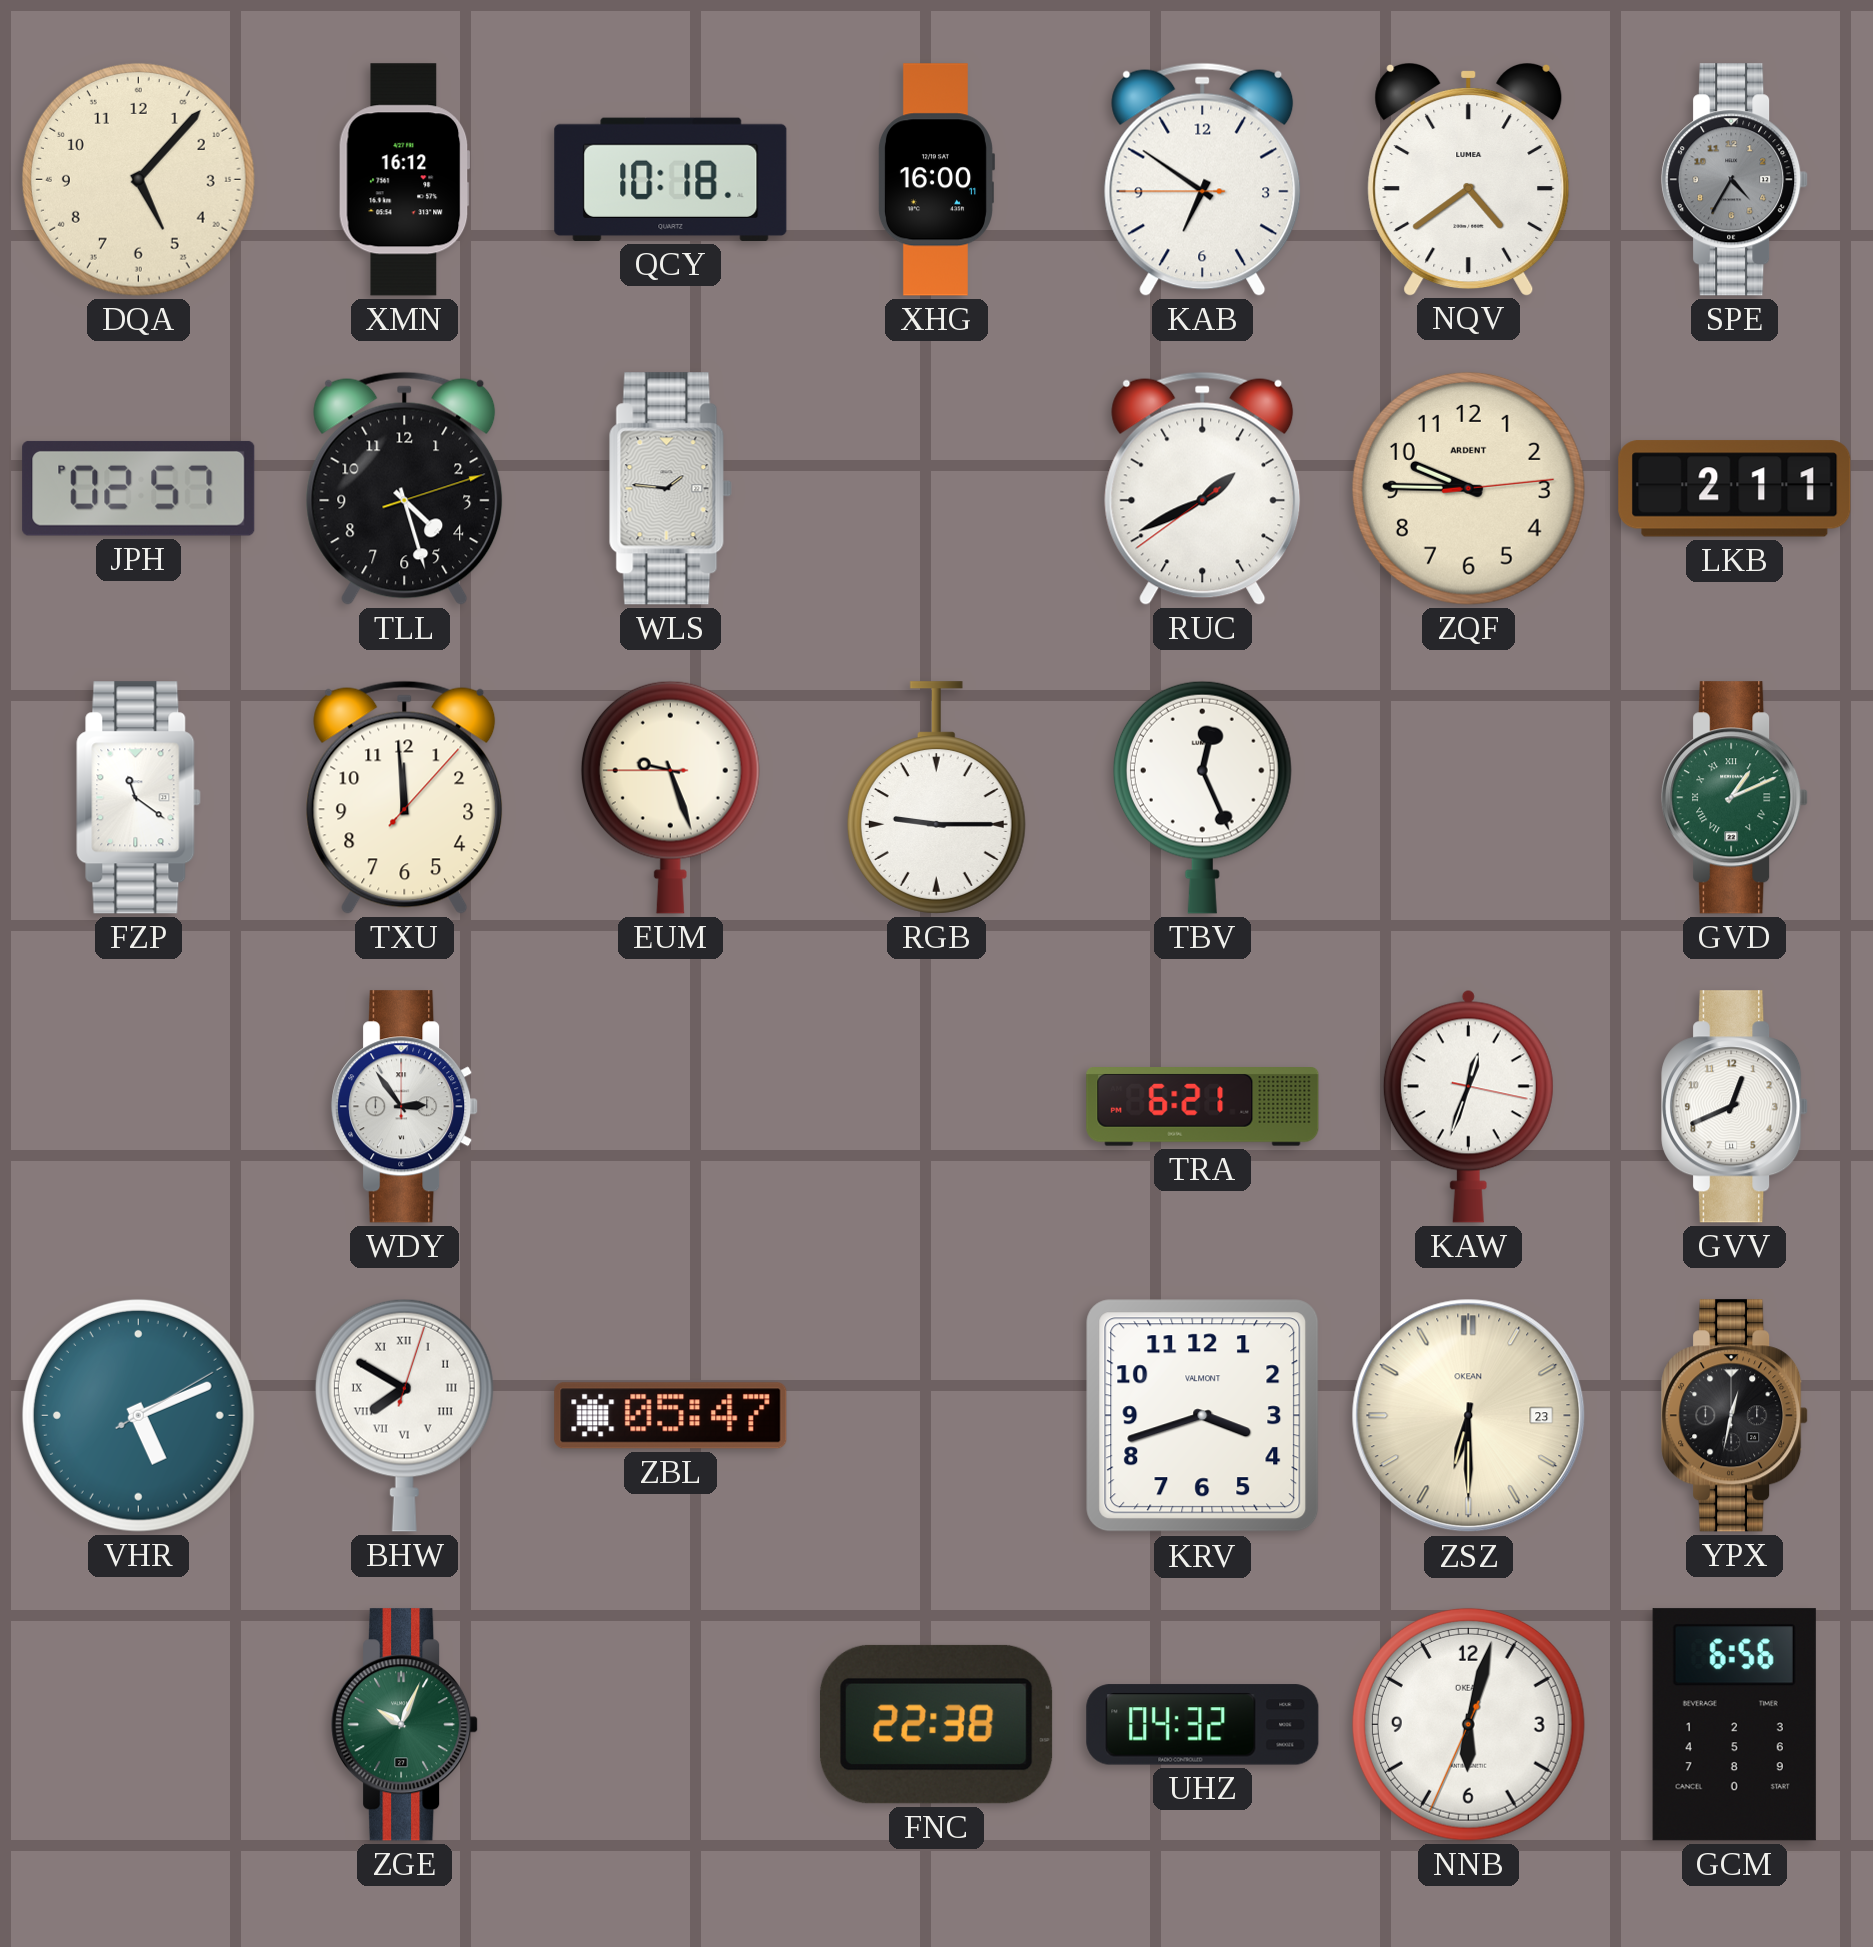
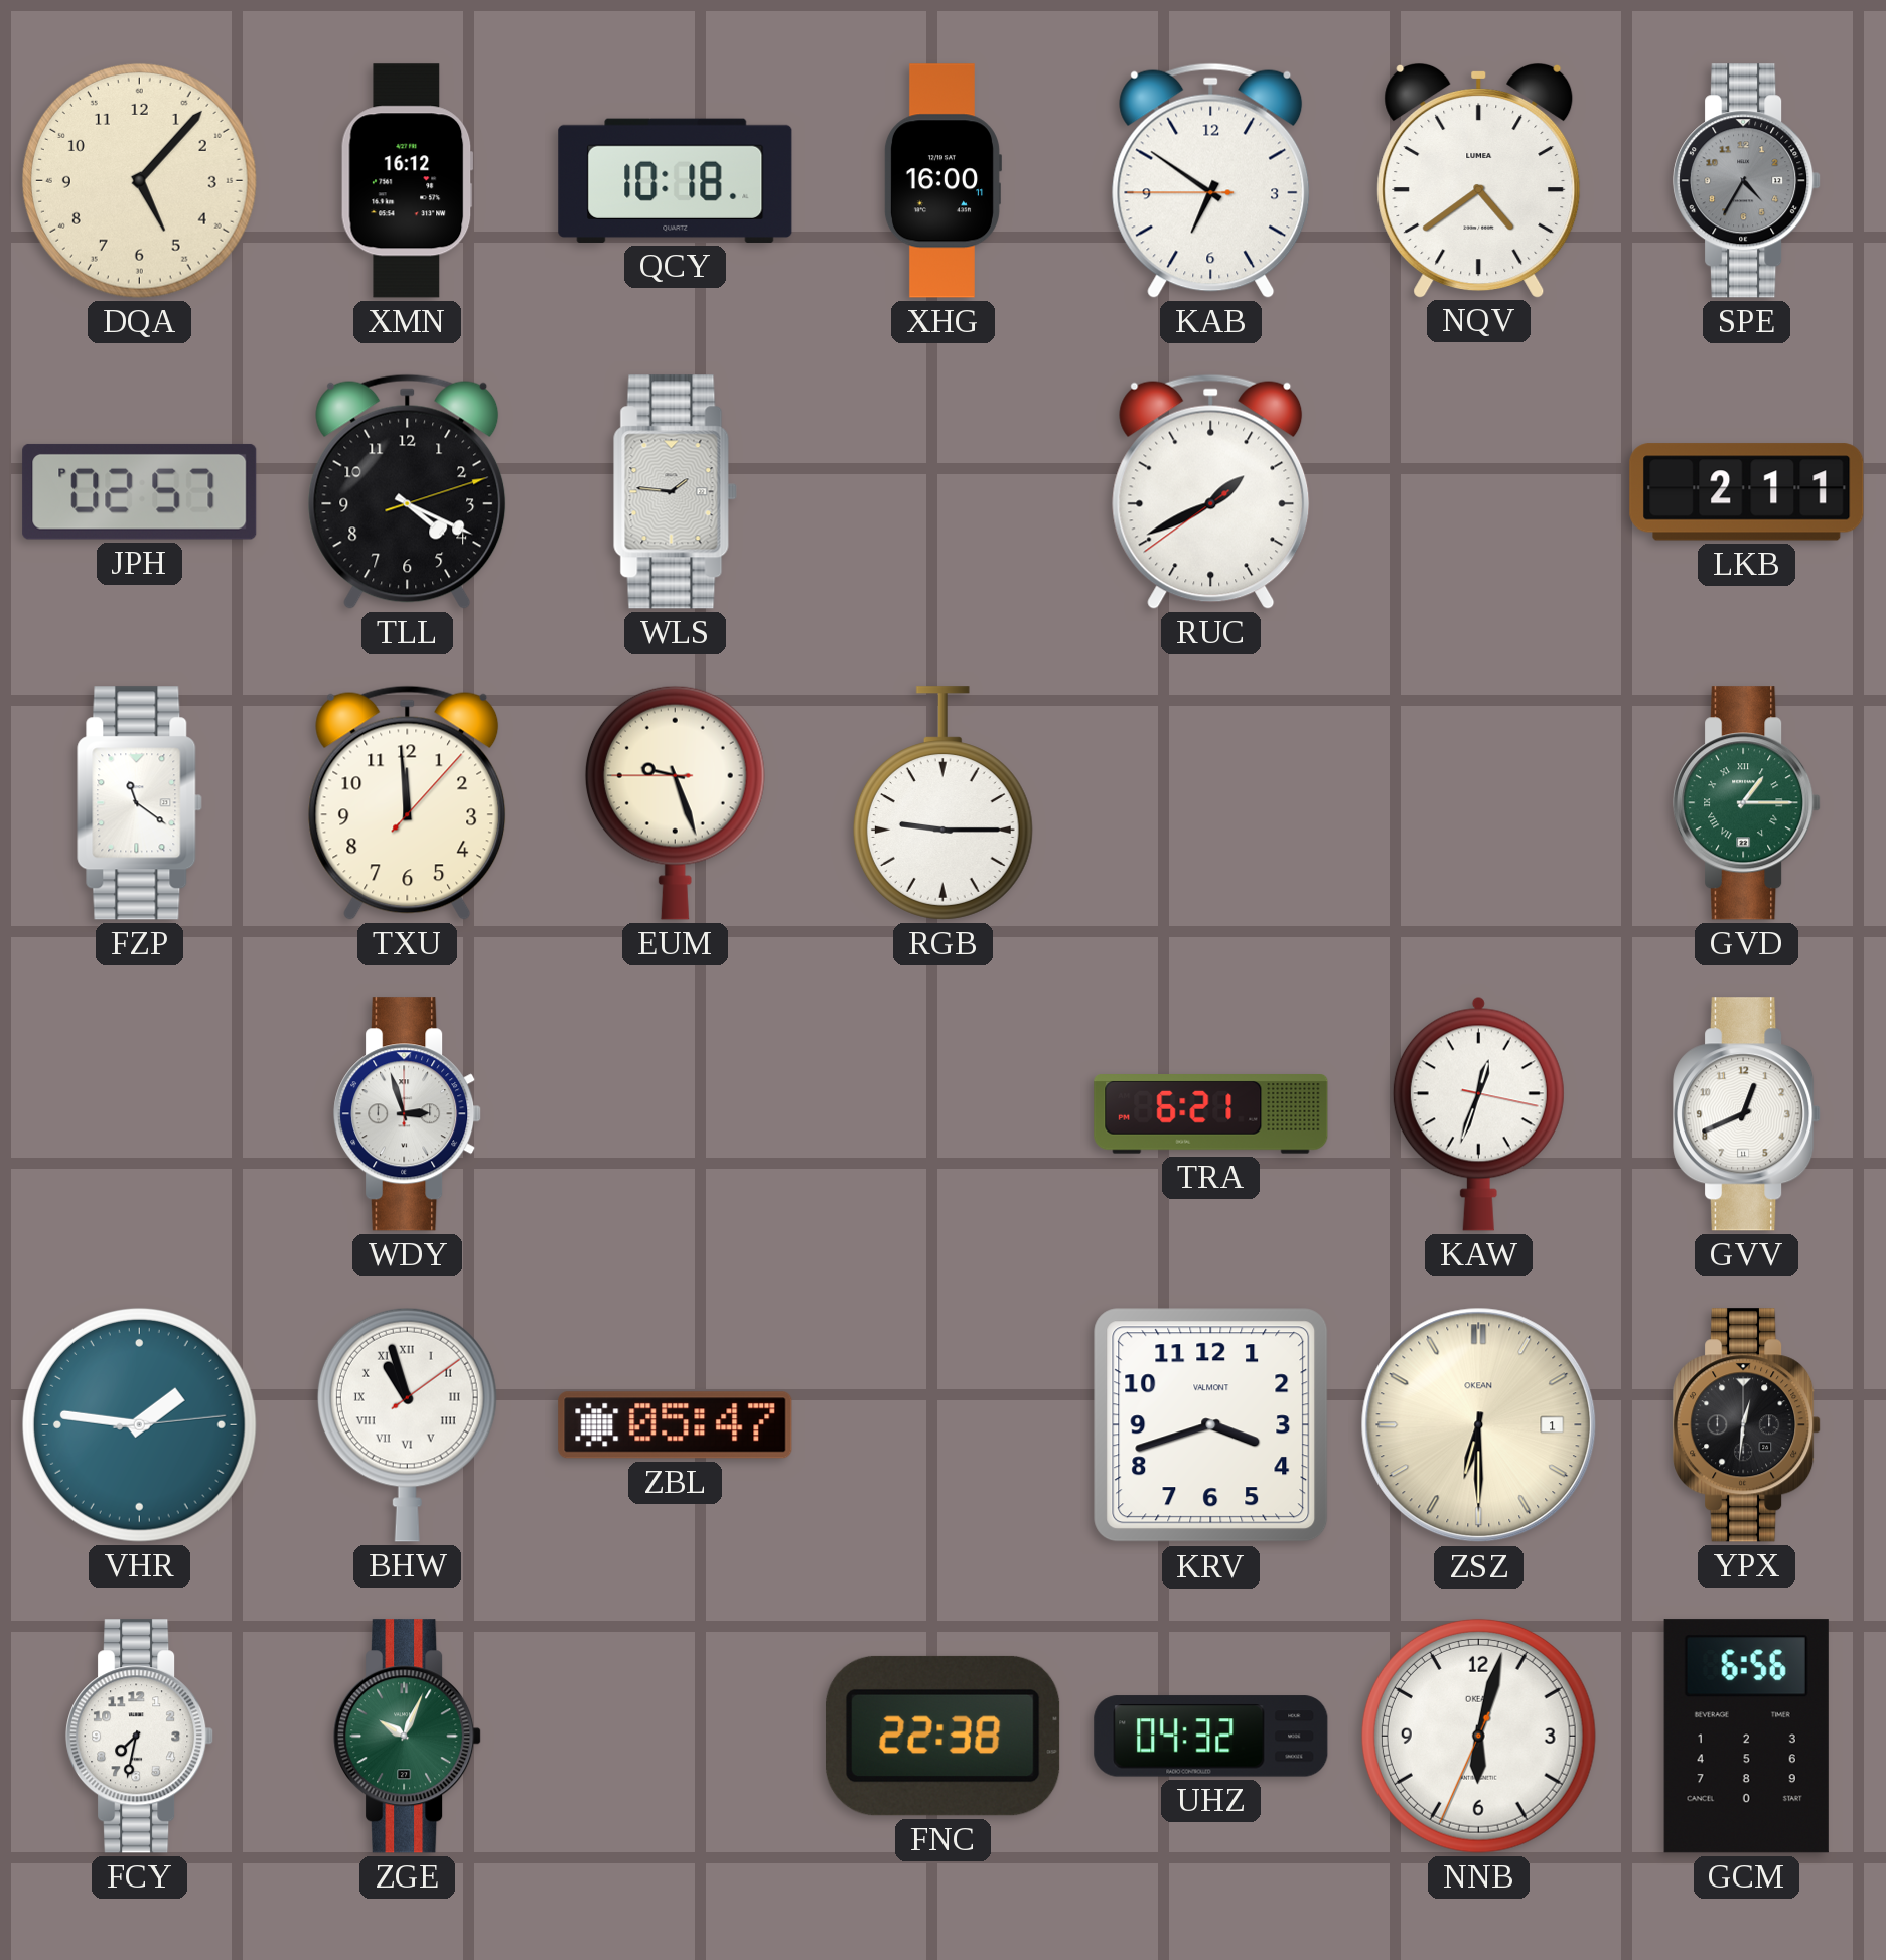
TLL: 4:27 -> 4:19
ZQF: 9:45 -> none
TBV: 12:26 -> none
GVD: 1:11 -> 1:15
WDY: 2:54 -> 2:57
VHR: 5:11 -> 1:46
BHW: 7:50 -> 10:57
ZSZ date: 23 -> 1
YPX: 12:32 -> 12:31
FCY: none -> 7:32
